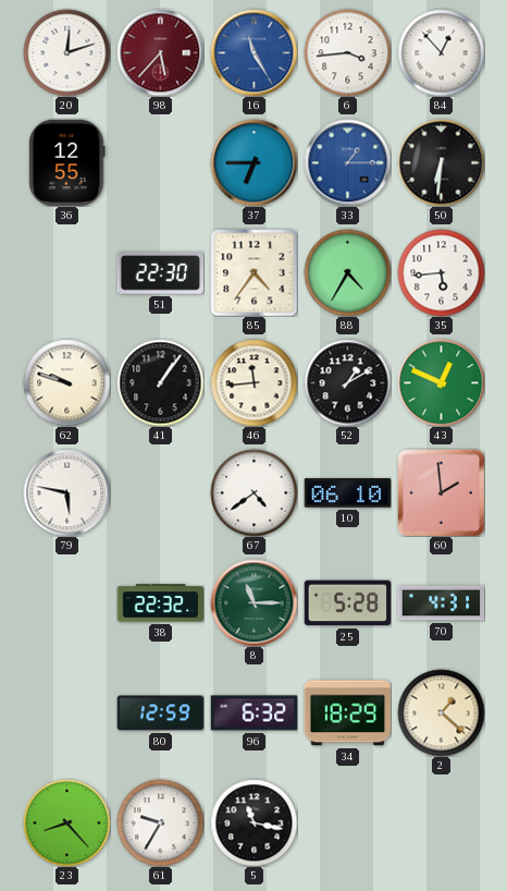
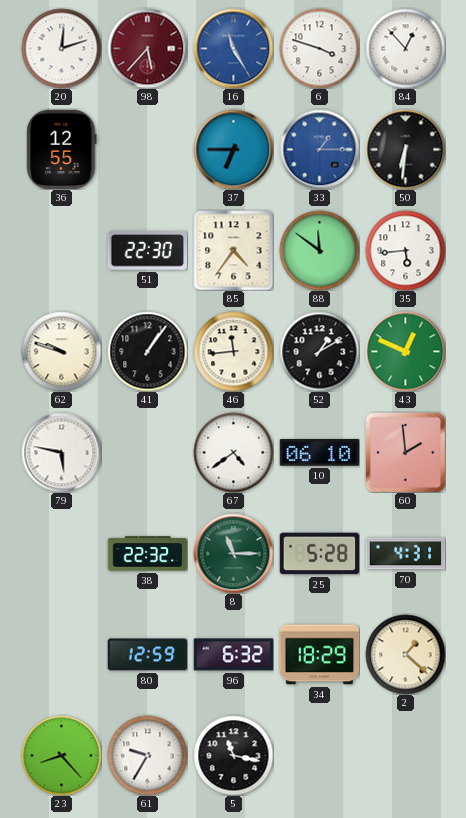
6: 3:44 -> 3:48
88: 4:35 -> 11:51
